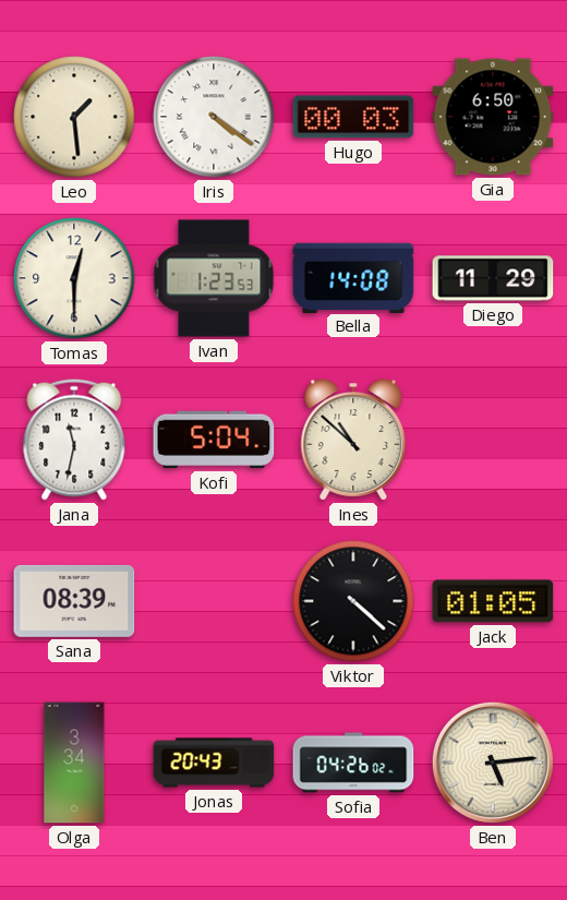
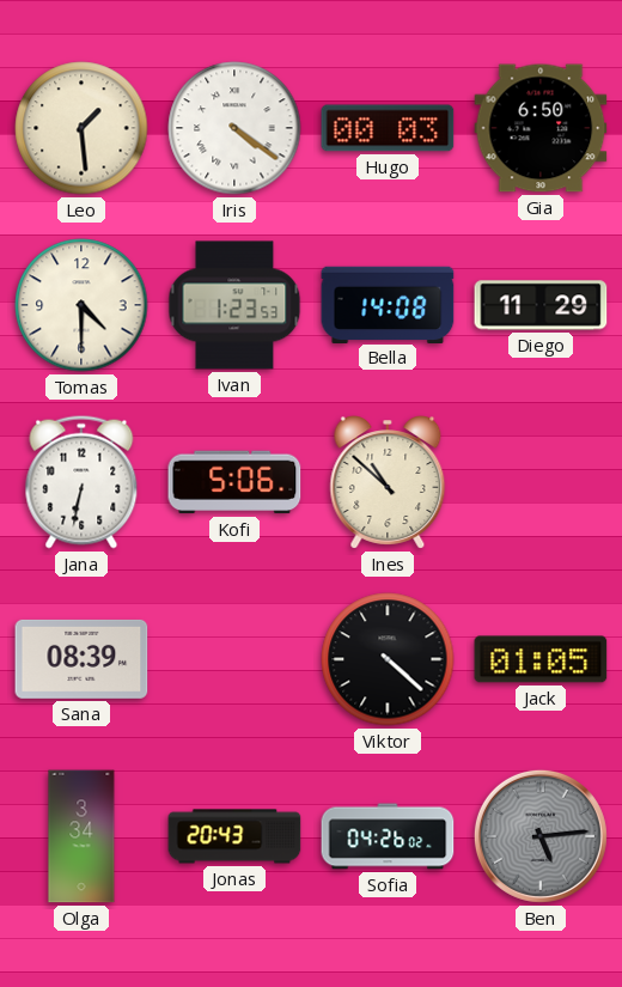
Tomas: 12:30 -> 4:30
Jana: 11:32 -> 6:32
Kofi: 5:04 -> 5:06
Ben dial: cream -> grey
